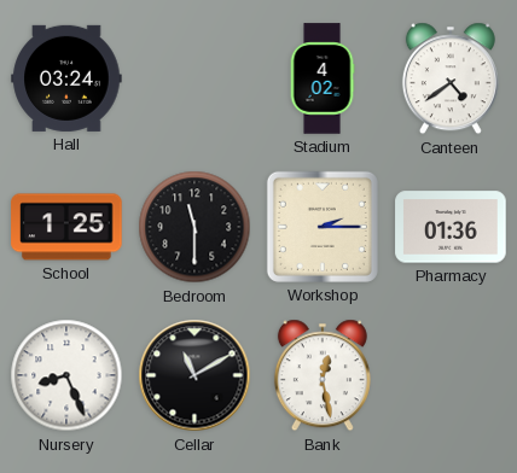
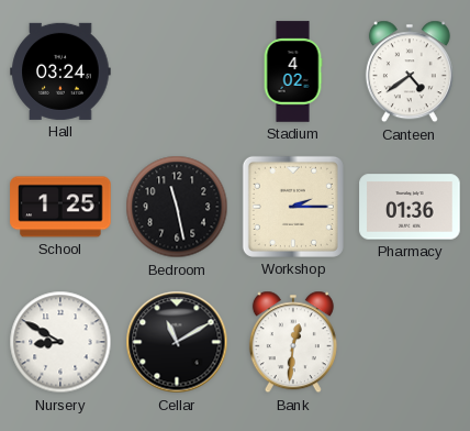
Bedroom: 11:30 -> 11:28
Nursery: 8:26 -> 8:50
Bank: 12:28 -> 12:31
